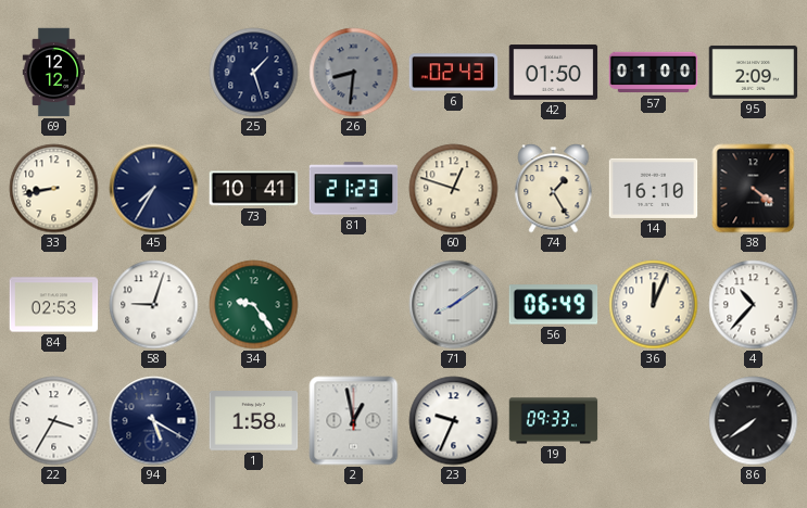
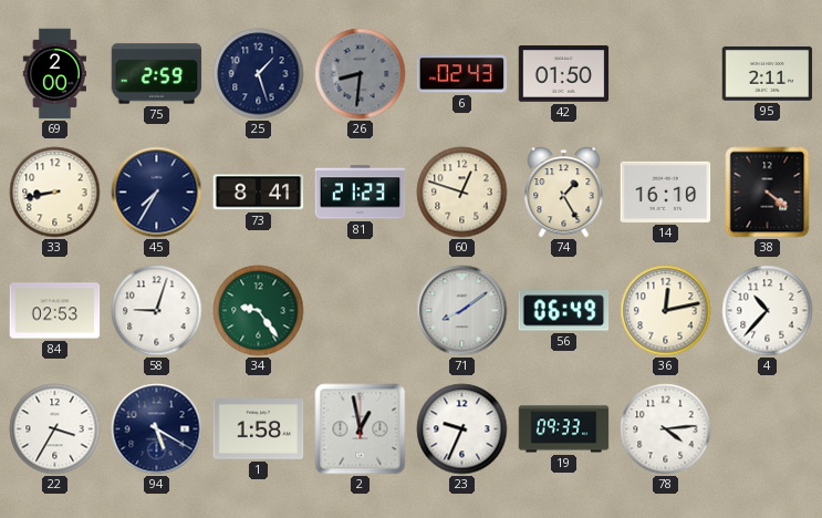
69: 12:12 -> 2:00
75: none -> 2:59
57: 01:00 -> none
95: 2:09 -> 2:11
73: 10:41 -> 8:41
36: 12:04 -> 12:13
78: none -> 4:14
86: 7:39 -> none
